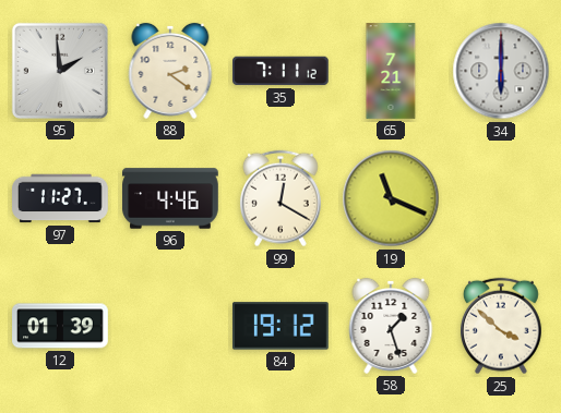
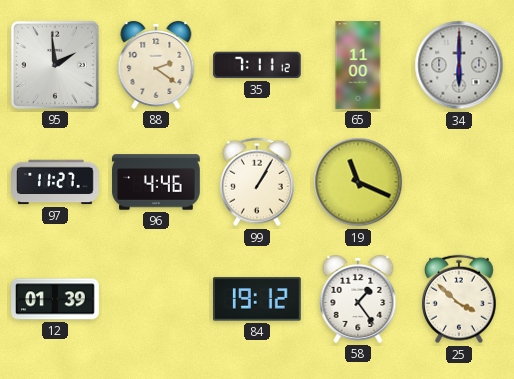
65: 7:21 -> 11:00
99: 12:20 -> 1:05
58: 1:27 -> 1:24
